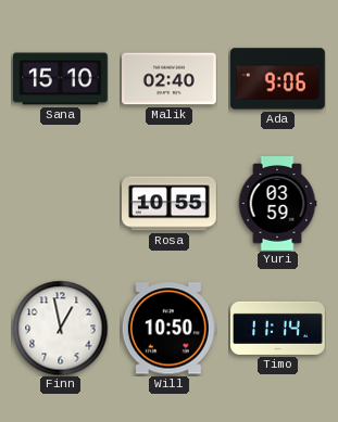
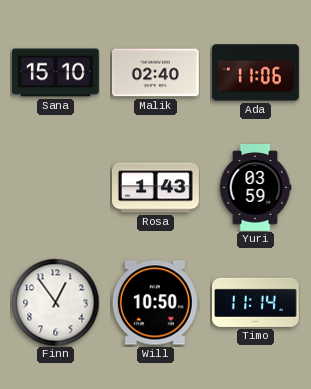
Ada: 9:06 -> 11:06
Rosa: 10:55 -> 1:43
Finn: 12:58 -> 12:54
